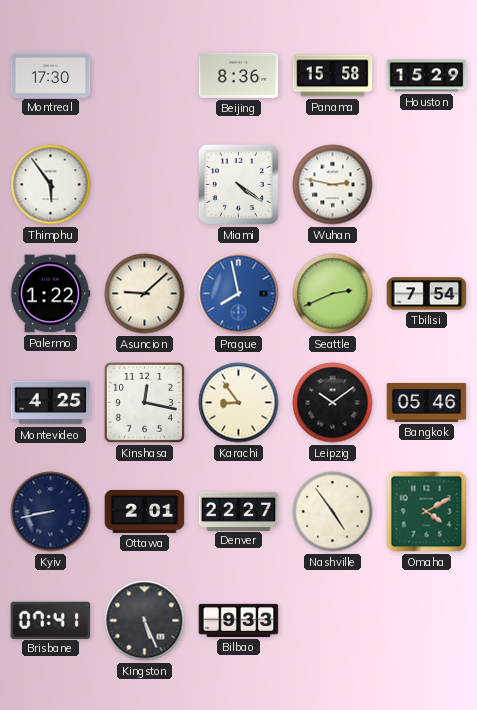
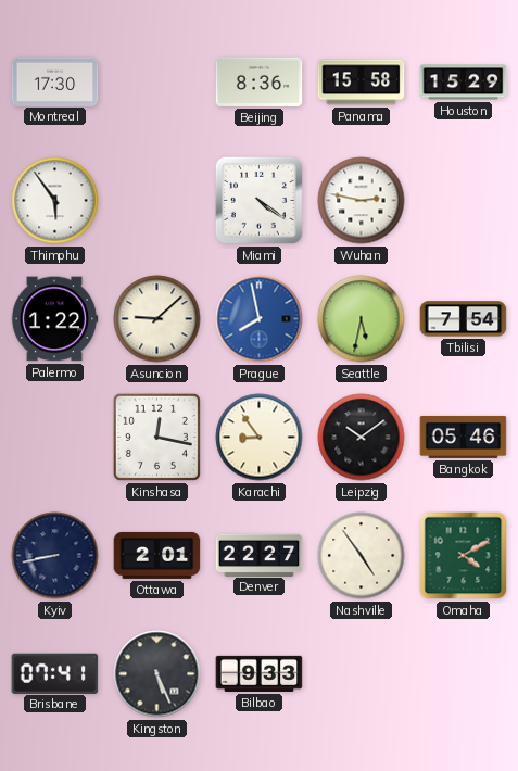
Seattle: 2:41 -> 5:32
Montevideo: 4:25 -> none
